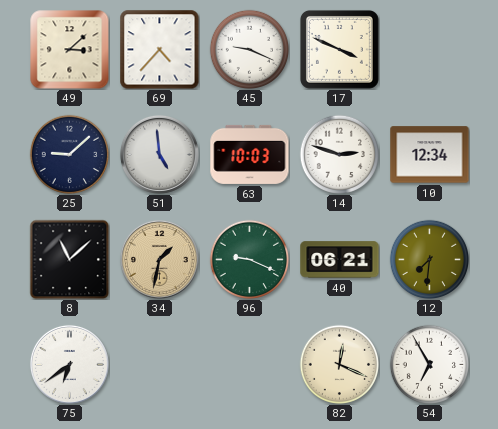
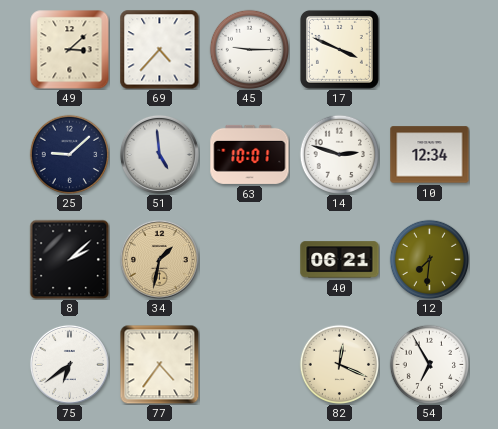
45: 9:19 -> 9:15
63: 10:03 -> 10:01
8: 11:08 -> 2:08
96: 9:19 -> none
77: none -> 4:36
